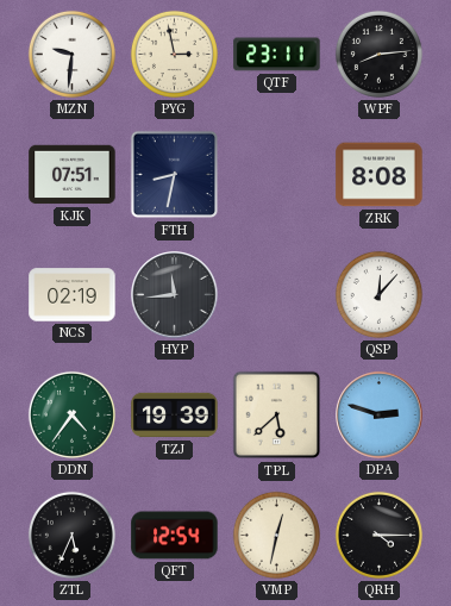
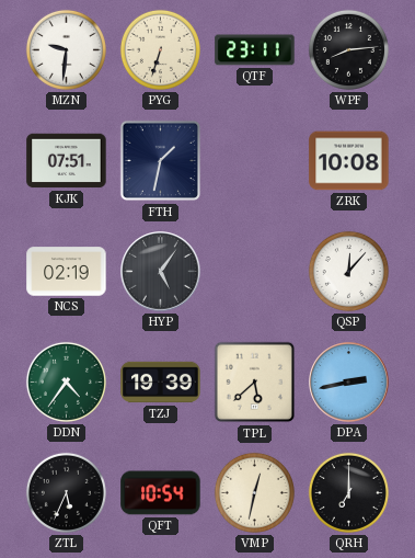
PYG: 2:58 -> 6:33
FTH: 8:32 -> 1:32
ZRK: 8:08 -> 10:08
HYP: 11:44 -> 5:06
DPA: 2:48 -> 2:43
QFT: 12:54 -> 10:54
QRH: 4:15 -> 7:00
